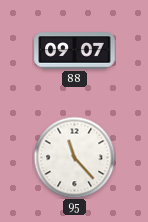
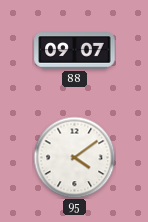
95: 11:23 -> 4:09
